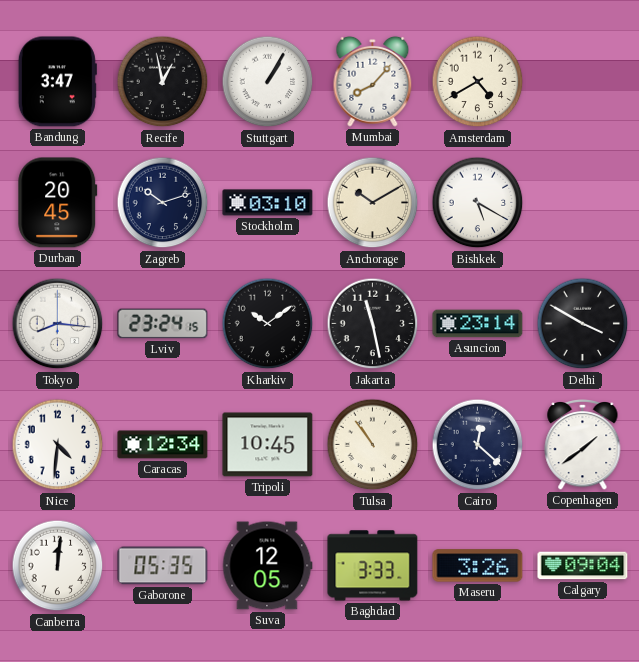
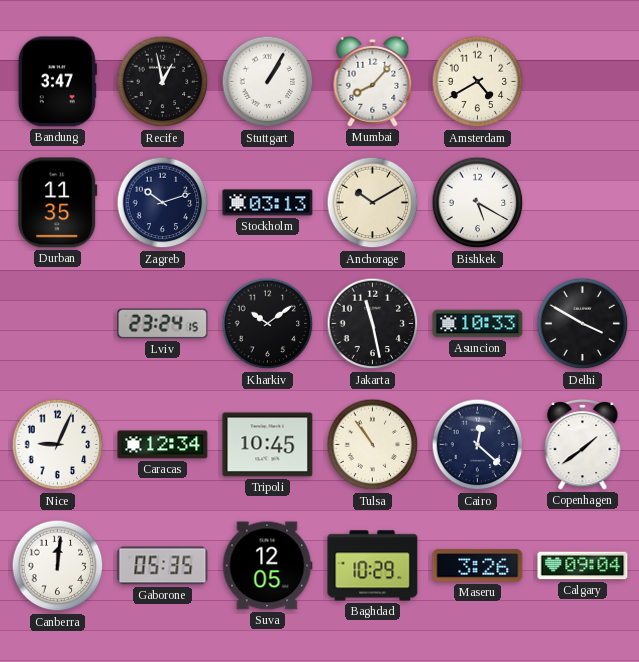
Durban: 20:45 -> 11:35
Stockholm: 03:10 -> 03:13
Tokyo: 8:16 -> none
Asuncion: 23:14 -> 10:33
Nice: 4:31 -> 9:04
Baghdad: 3:33 -> 10:29
